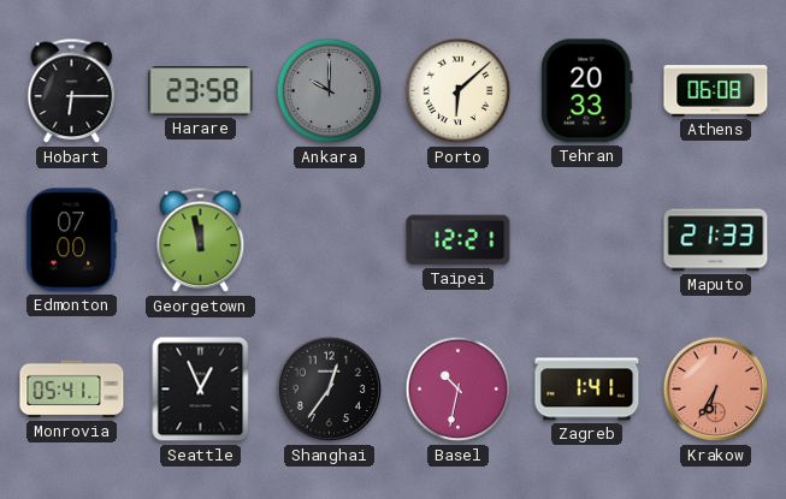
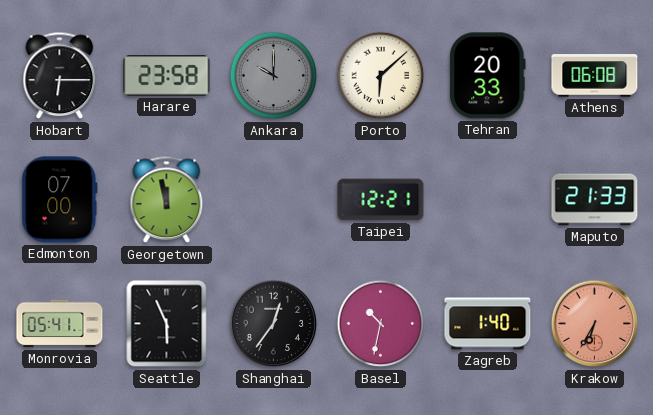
Seattle: 12:56 -> 5:56
Zagreb: 1:41 -> 1:40
